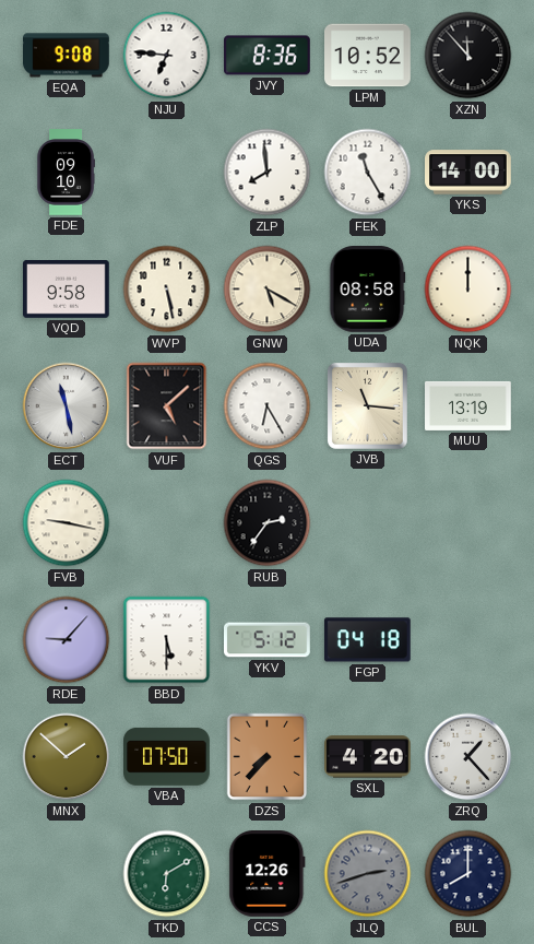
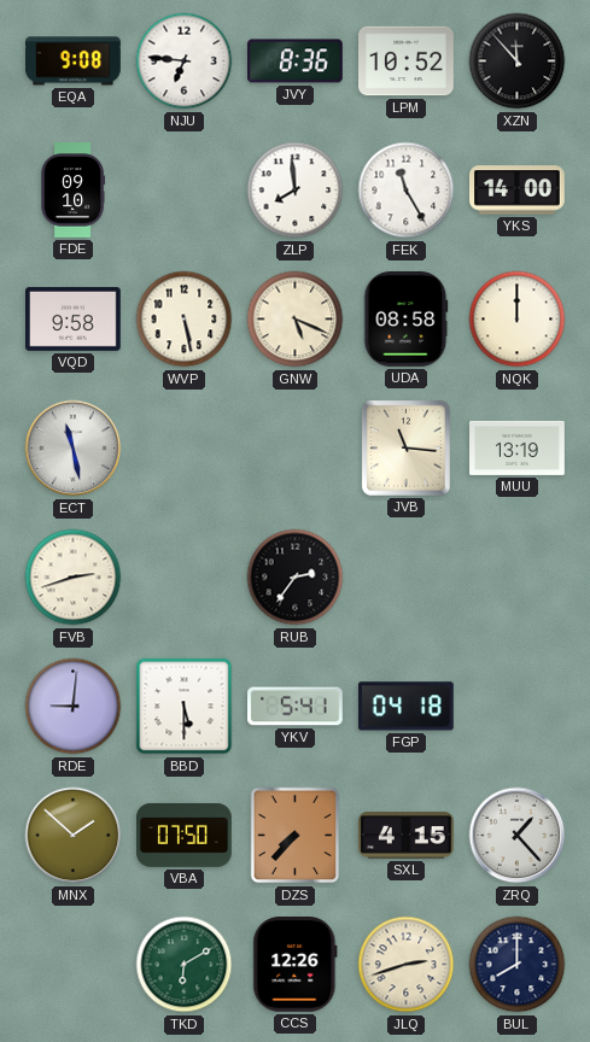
GNW: 5:20 -> 5:19
VUF: 5:08 -> none
QGS: 6:25 -> none
FVB: 9:17 -> 2:42
RDE: 9:07 -> 9:01
YKV: 5:12 -> 5:41
SXL: 4:20 -> 4:15
JLQ dial: grey -> cream
